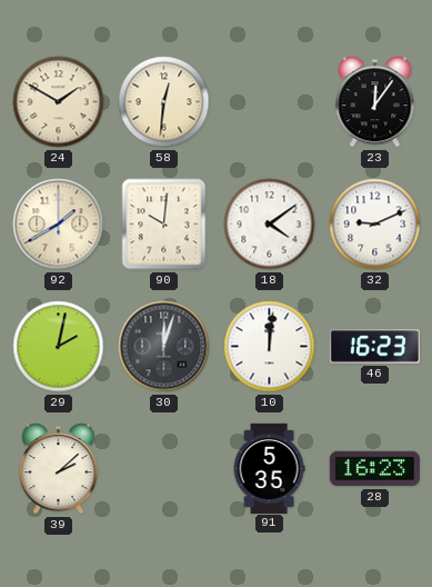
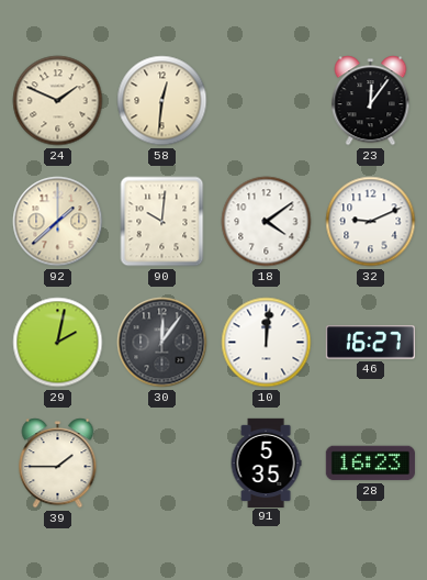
24: 1:50 -> 1:49
92: 1:40 -> 1:38
30: 12:03 -> 12:06
46: 16:23 -> 16:27
39: 2:08 -> 1:45
